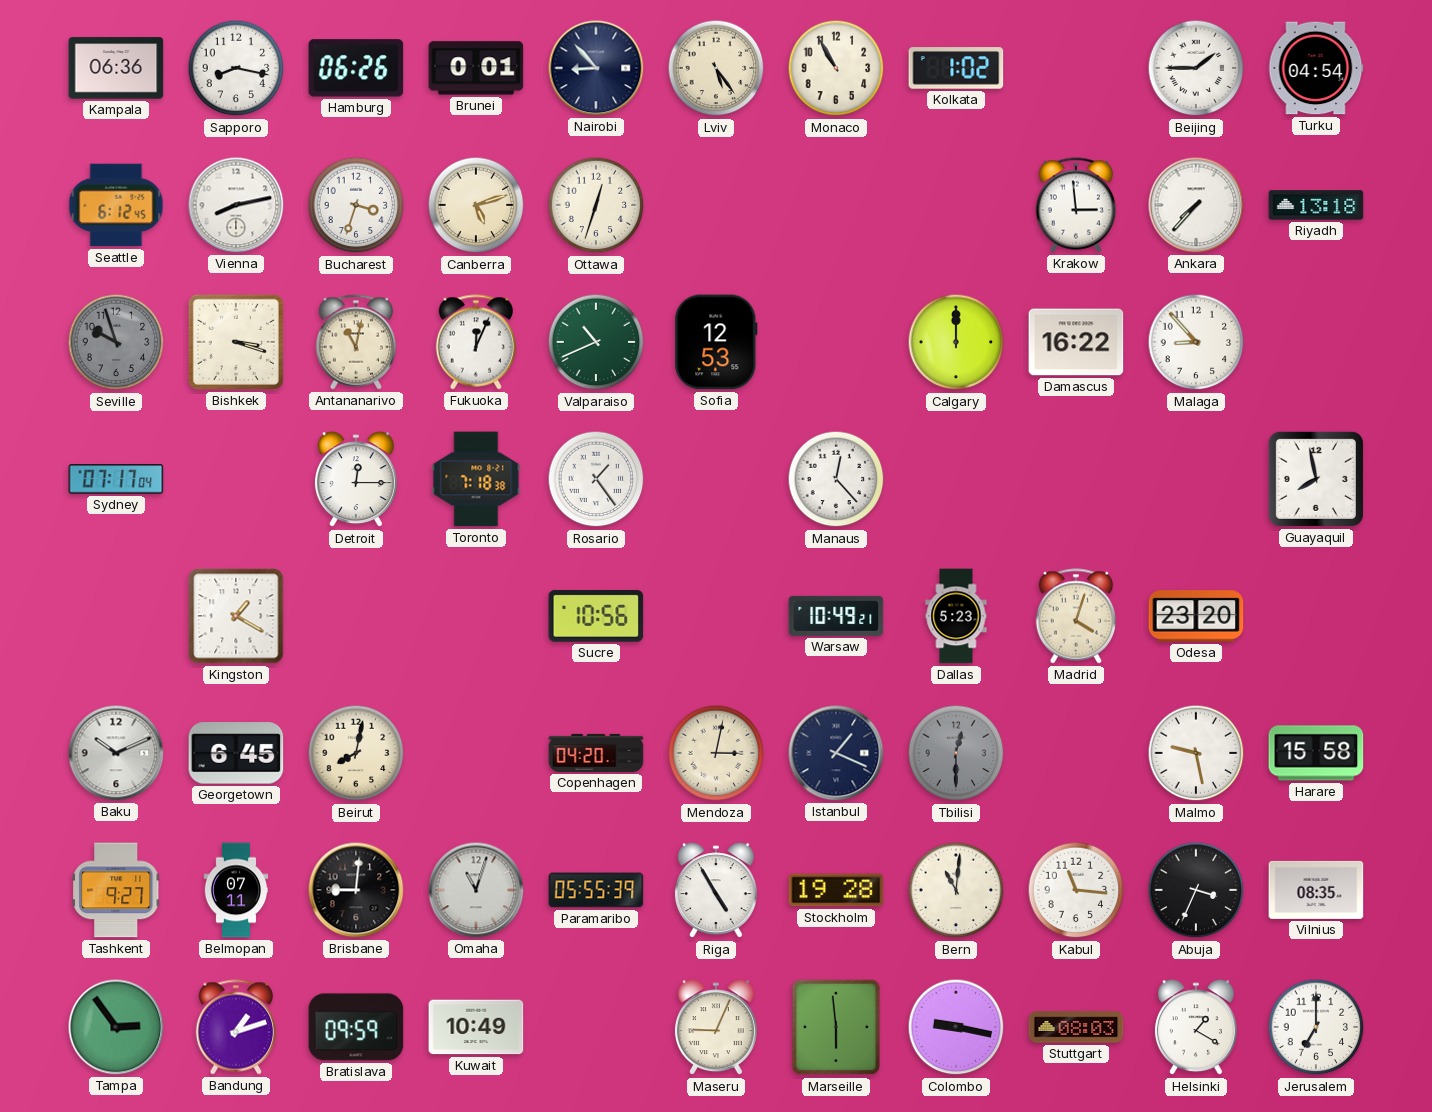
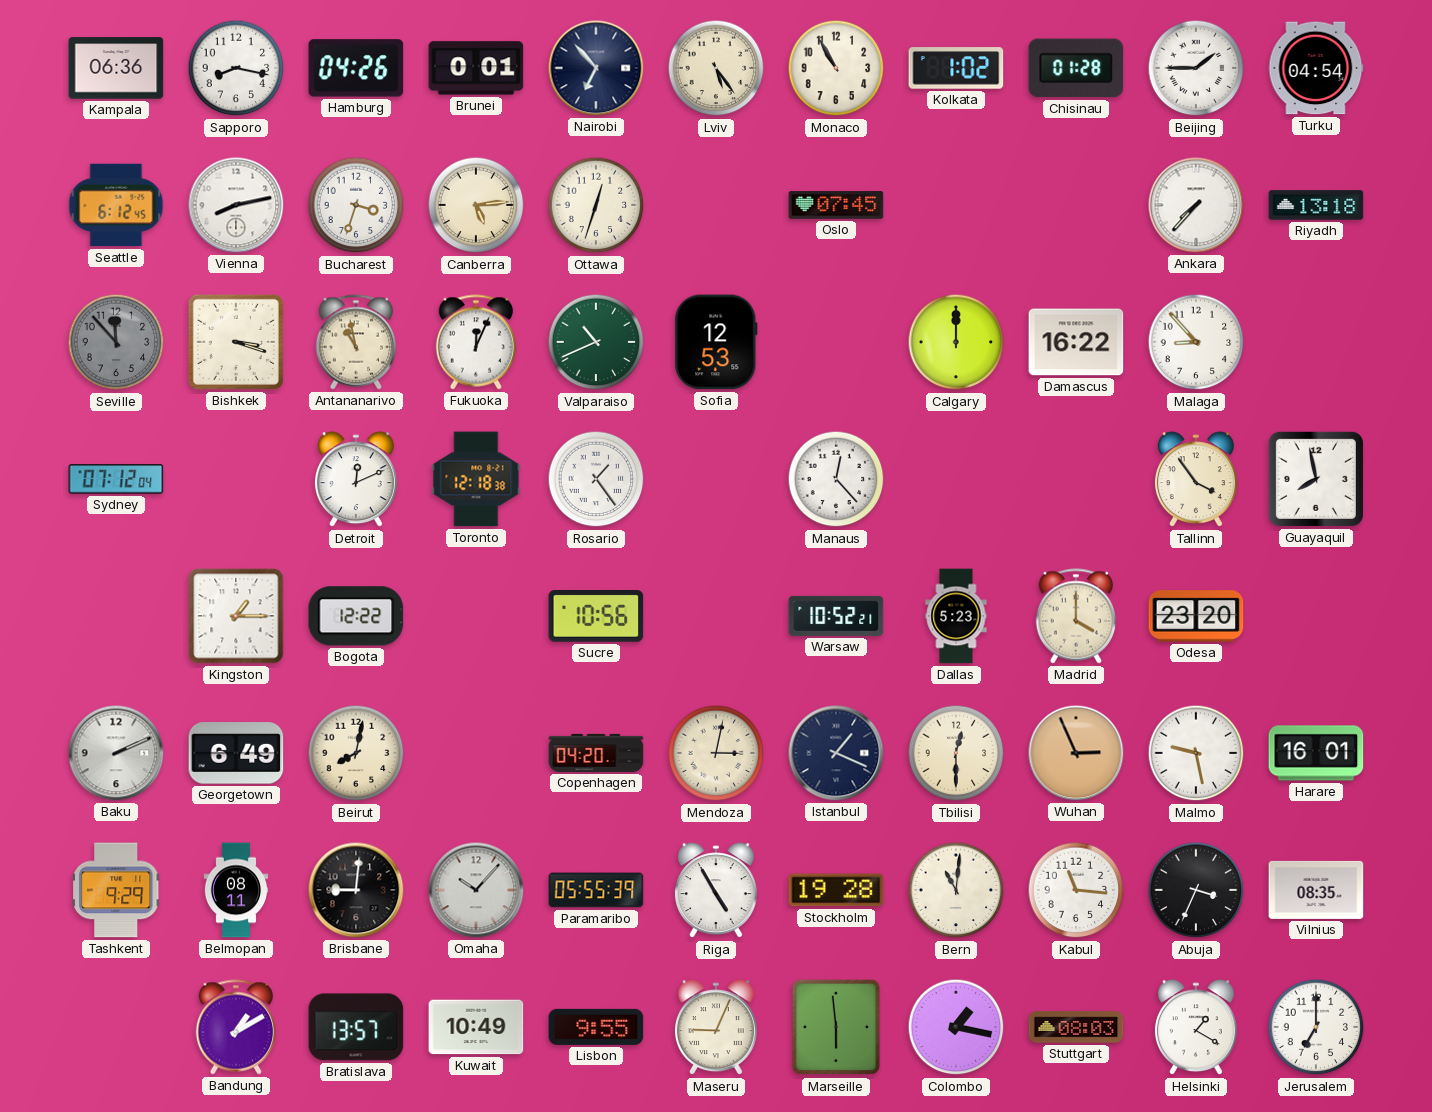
Hamburg: 06:26 -> 04:26
Nairobi: 8:53 -> 6:53
Chisinau: none -> 01:28
Canberra: 5:12 -> 5:14
Oslo: none -> 07:45
Krakow: 2:59 -> none
Seville: 9:57 -> 11:53
Antananarivo: 11:02 -> 10:58
Sydney: 07:17 -> 07:12
Detroit: 12:15 -> 12:11
Toronto: 7:18 -> 12:18
Tallinn: none -> 3:54
Kingston: 1:20 -> 1:15
Bogota: none -> 12:22
Warsaw: 10:49 -> 10:52
Madrid: 4:03 -> 4:00
Baku: 10:11 -> 2:11
Georgetown: 6:45 -> 6:49
Tbilisi dial: grey -> cream
Wuhan: none -> 2:56
Harare: 15:58 -> 16:01
Tashkent: 9:27 -> 9:29
Belmopan: 07:11 -> 08:11
Omaha: 11:03 -> 10:07
Tampa: 2:54 -> none
Bandung: 1:12 -> 1:10
Bratislava: 09:59 -> 13:57
Lisbon: none -> 9:55
Colombo: 9:17 -> 1:17
